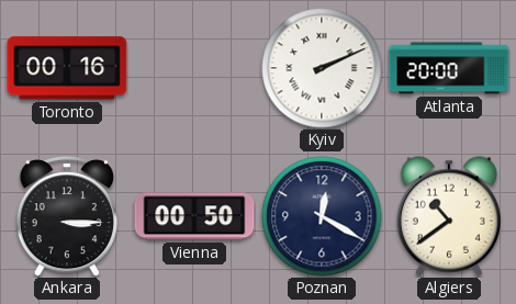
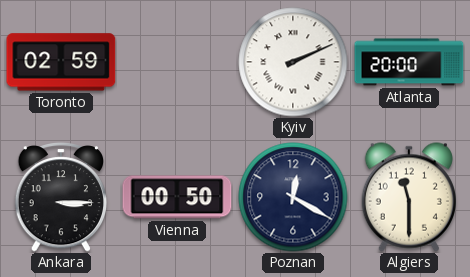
Toronto: 00:16 -> 02:59
Algiers: 10:39 -> 11:30
